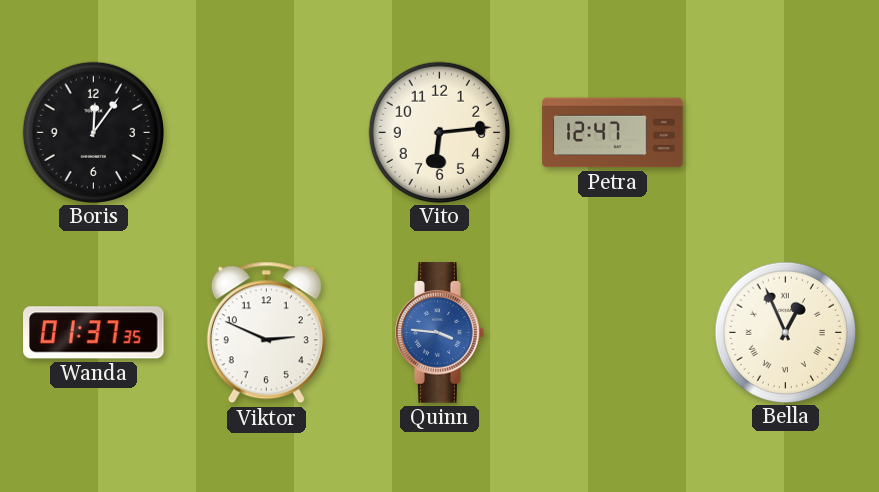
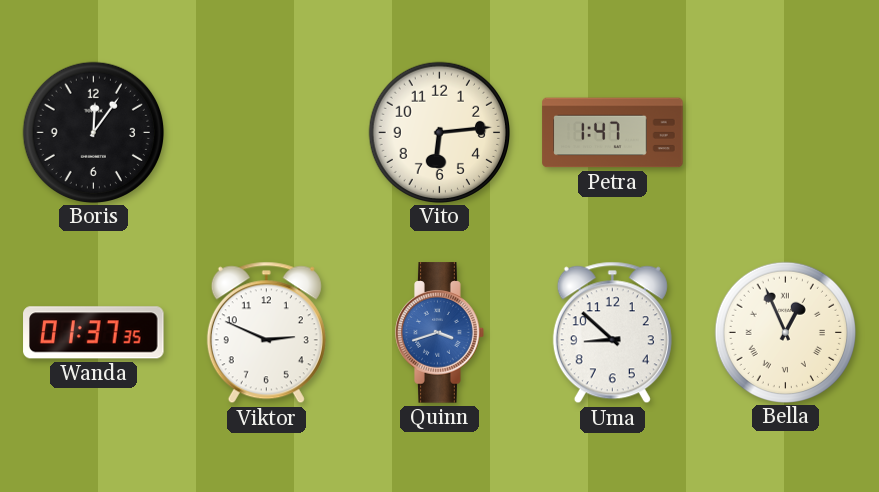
Petra: 12:47 -> 1:47
Quinn: 3:46 -> 3:42
Uma: none -> 8:52
